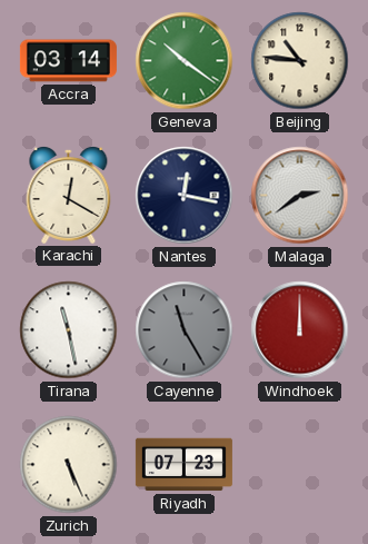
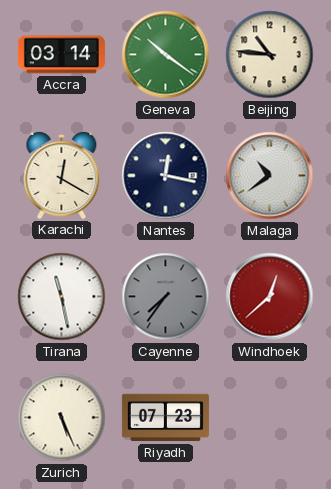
Malaga: 2:39 -> 10:39
Cayenne: 11:25 -> 7:36
Windhoek: 12:00 -> 12:38
